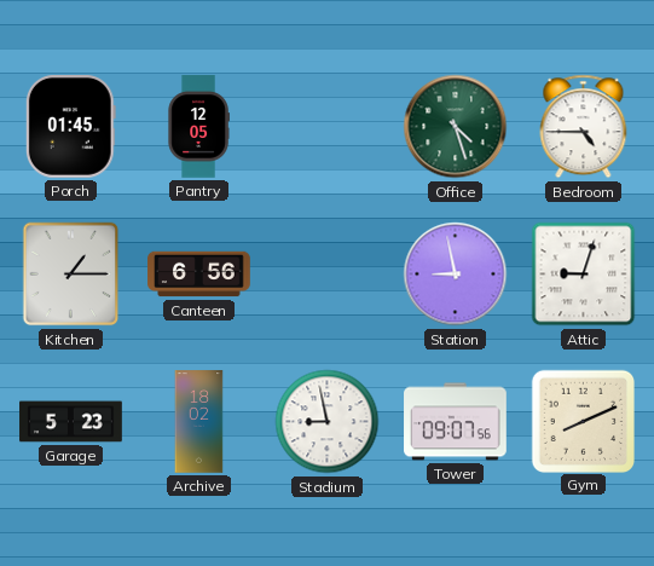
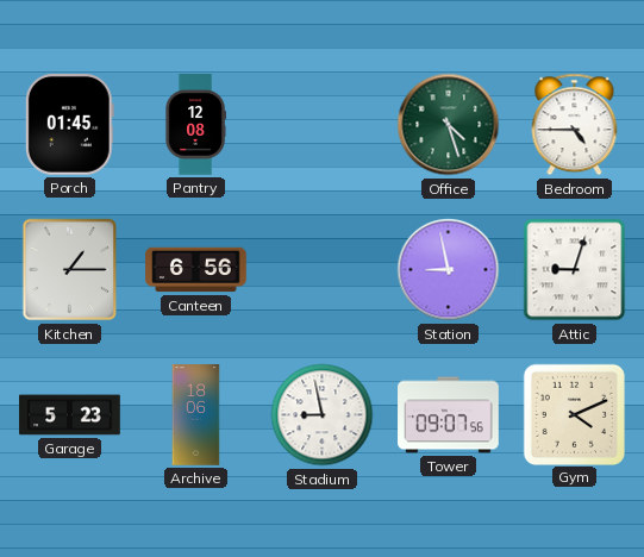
Pantry: 12:05 -> 12:08
Archive: 18:02 -> 18:06
Gym: 8:11 -> 4:11
